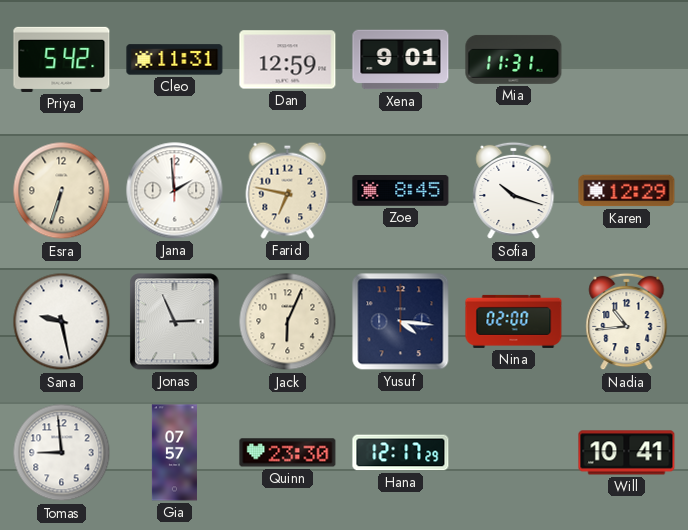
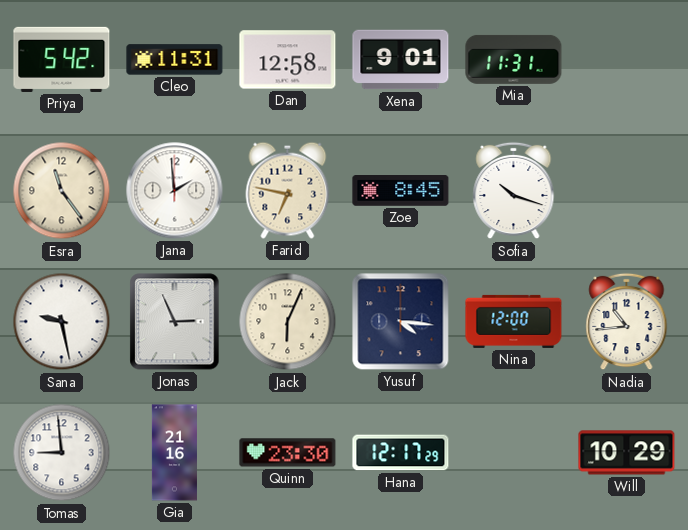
Dan: 12:59 -> 12:58
Esra: 6:33 -> 11:24
Karen: 12:29 -> none
Nina: 02:00 -> 12:00
Gia: 07:57 -> 21:16
Will: 10:41 -> 10:29
